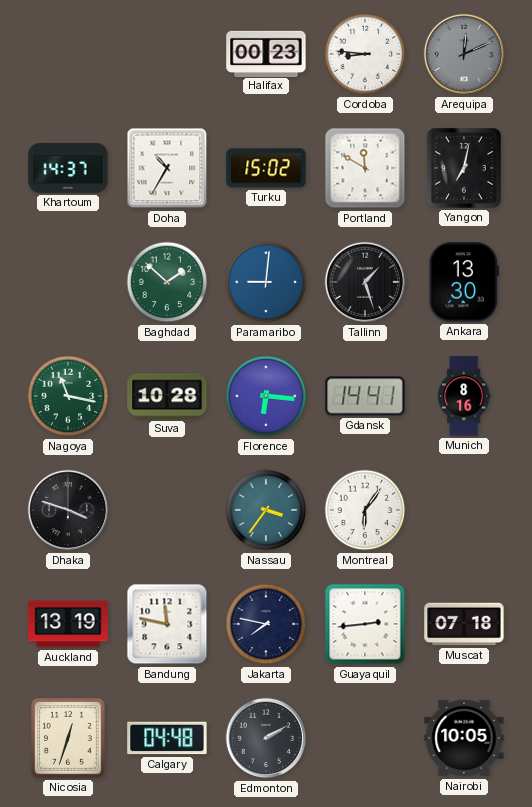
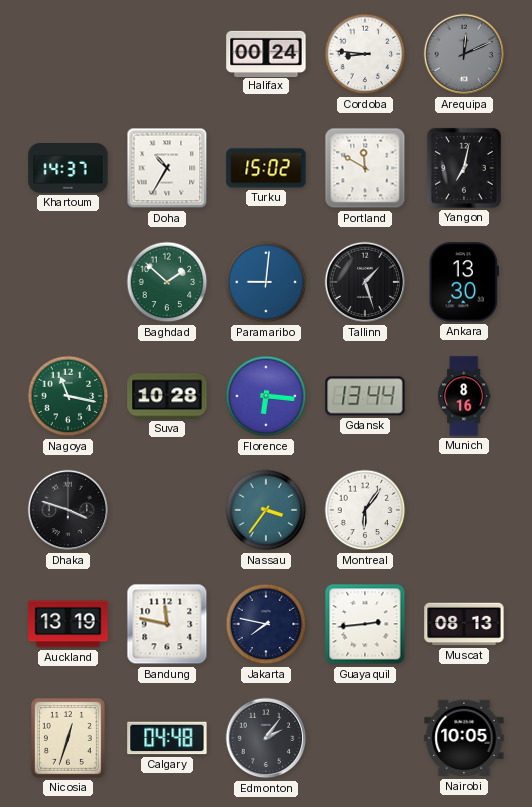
Halifax: 00:23 -> 00:24
Gdansk: 14:41 -> 13:44
Muscat: 07:18 -> 08:13
Edmonton: 2:10 -> 2:06
